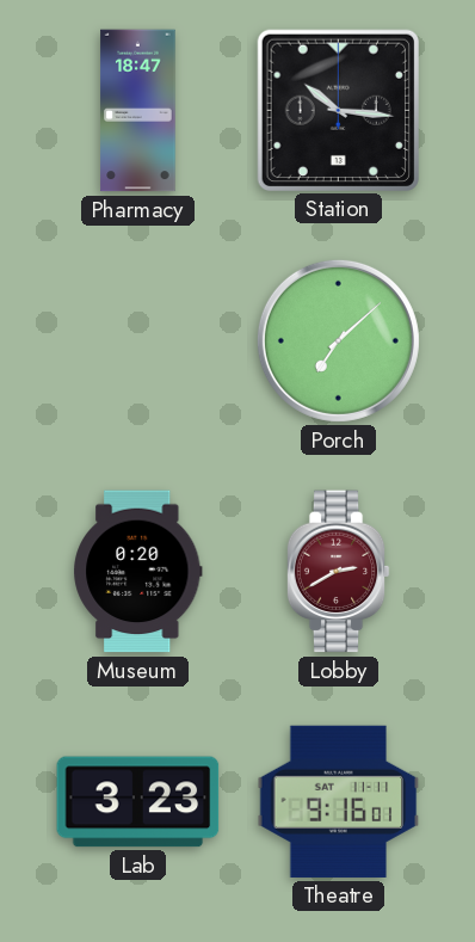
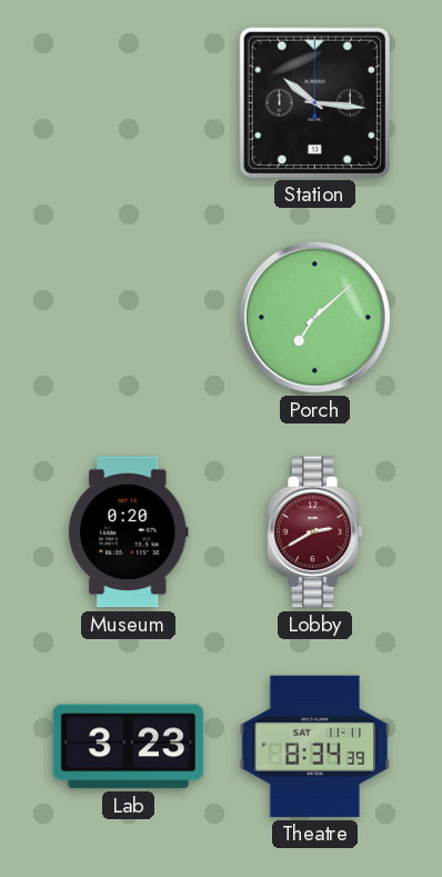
Pharmacy: 18:47 -> none
Theatre: 9:16 -> 8:34
